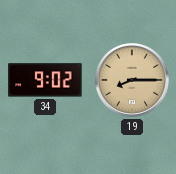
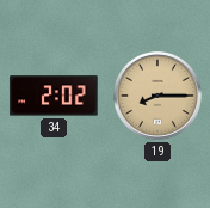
34: 9:02 -> 2:02
